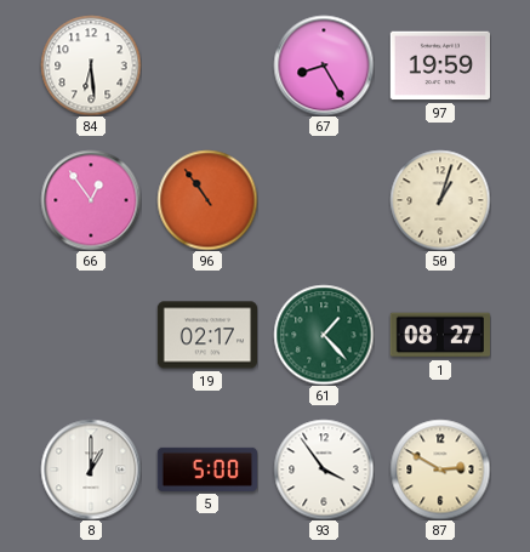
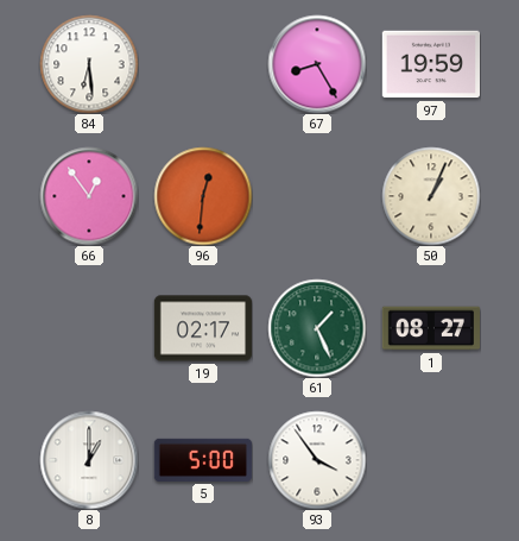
96: 10:54 -> 12:31
50: 1:03 -> 1:04
61: 1:23 -> 1:26
87: 2:50 -> none
